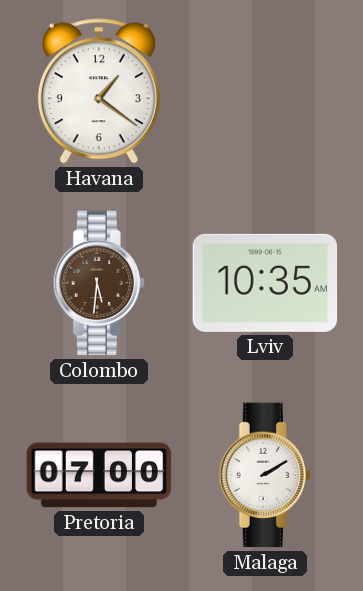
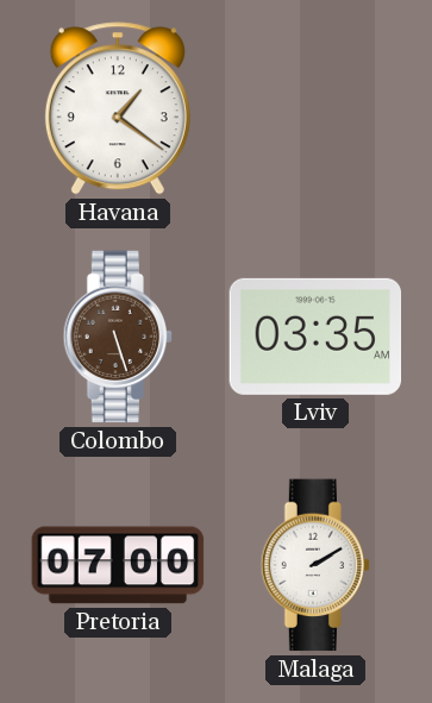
Colombo: 5:31 -> 5:27
Lviv: 10:35 -> 03:35
